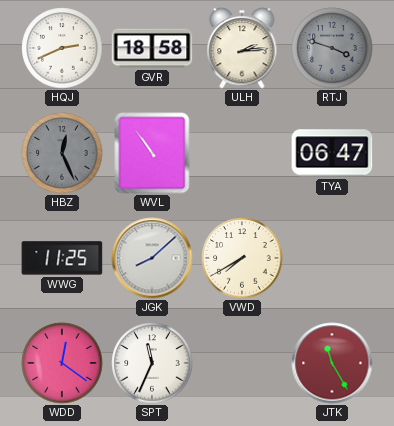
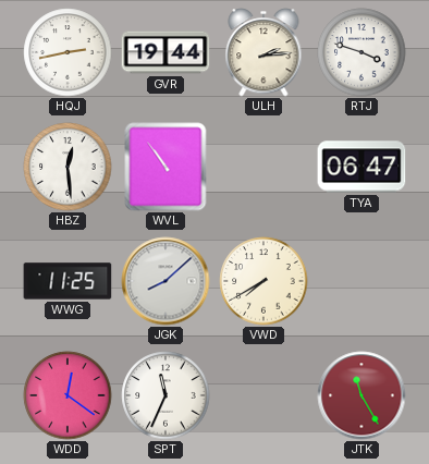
HQJ: 2:41 -> 2:43
GVR: 18:58 -> 19:44
RTJ dial: grey -> white
HBZ: 12:26 -> 12:29
HBZ dial: grey -> white
